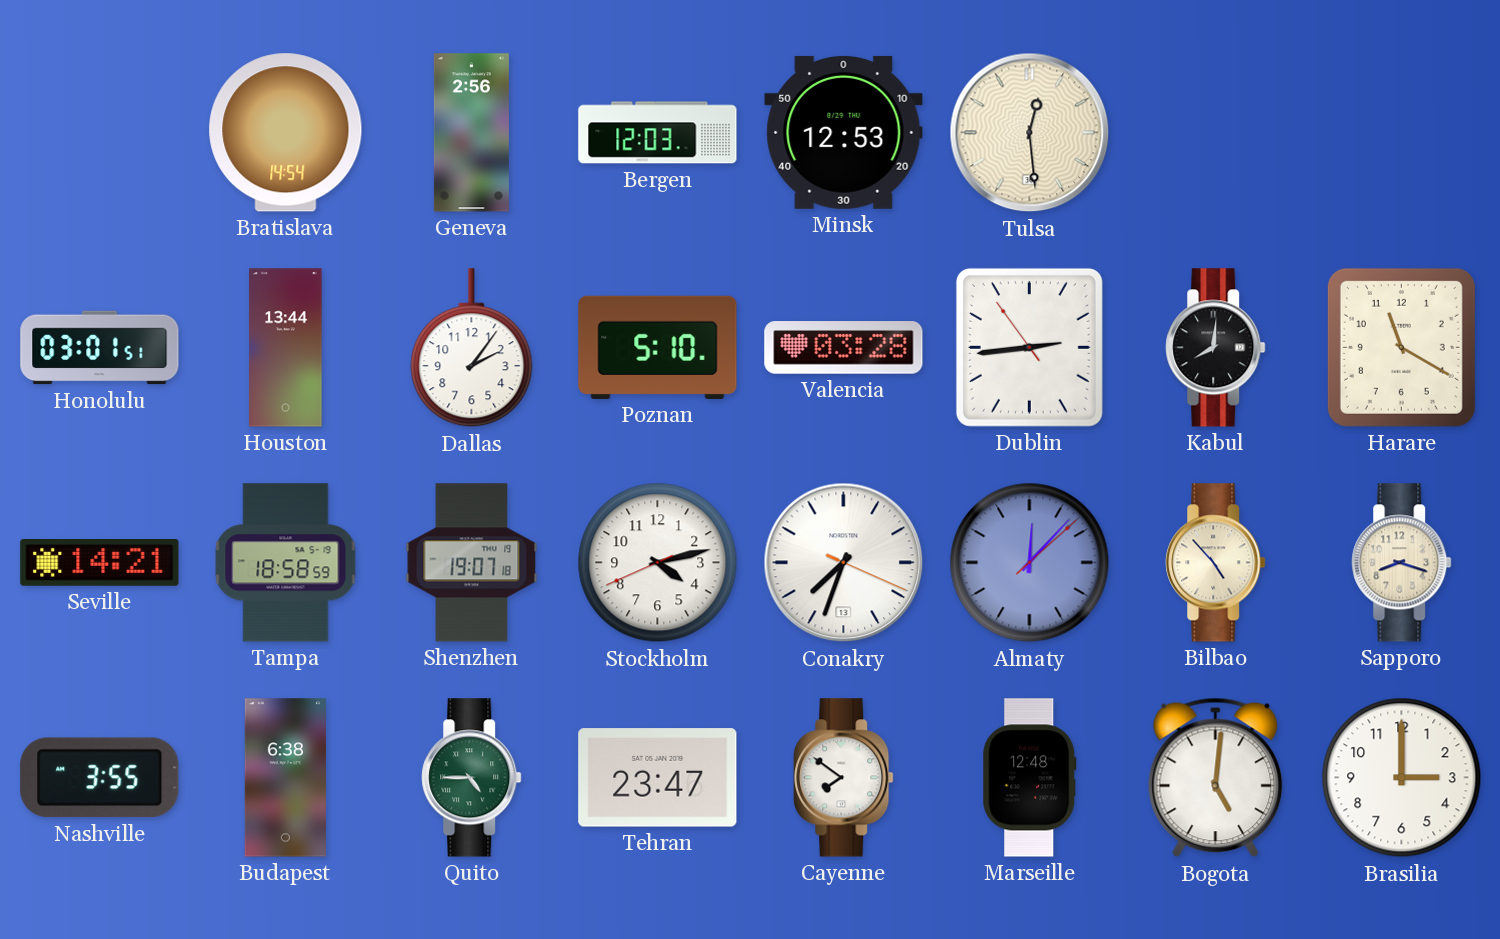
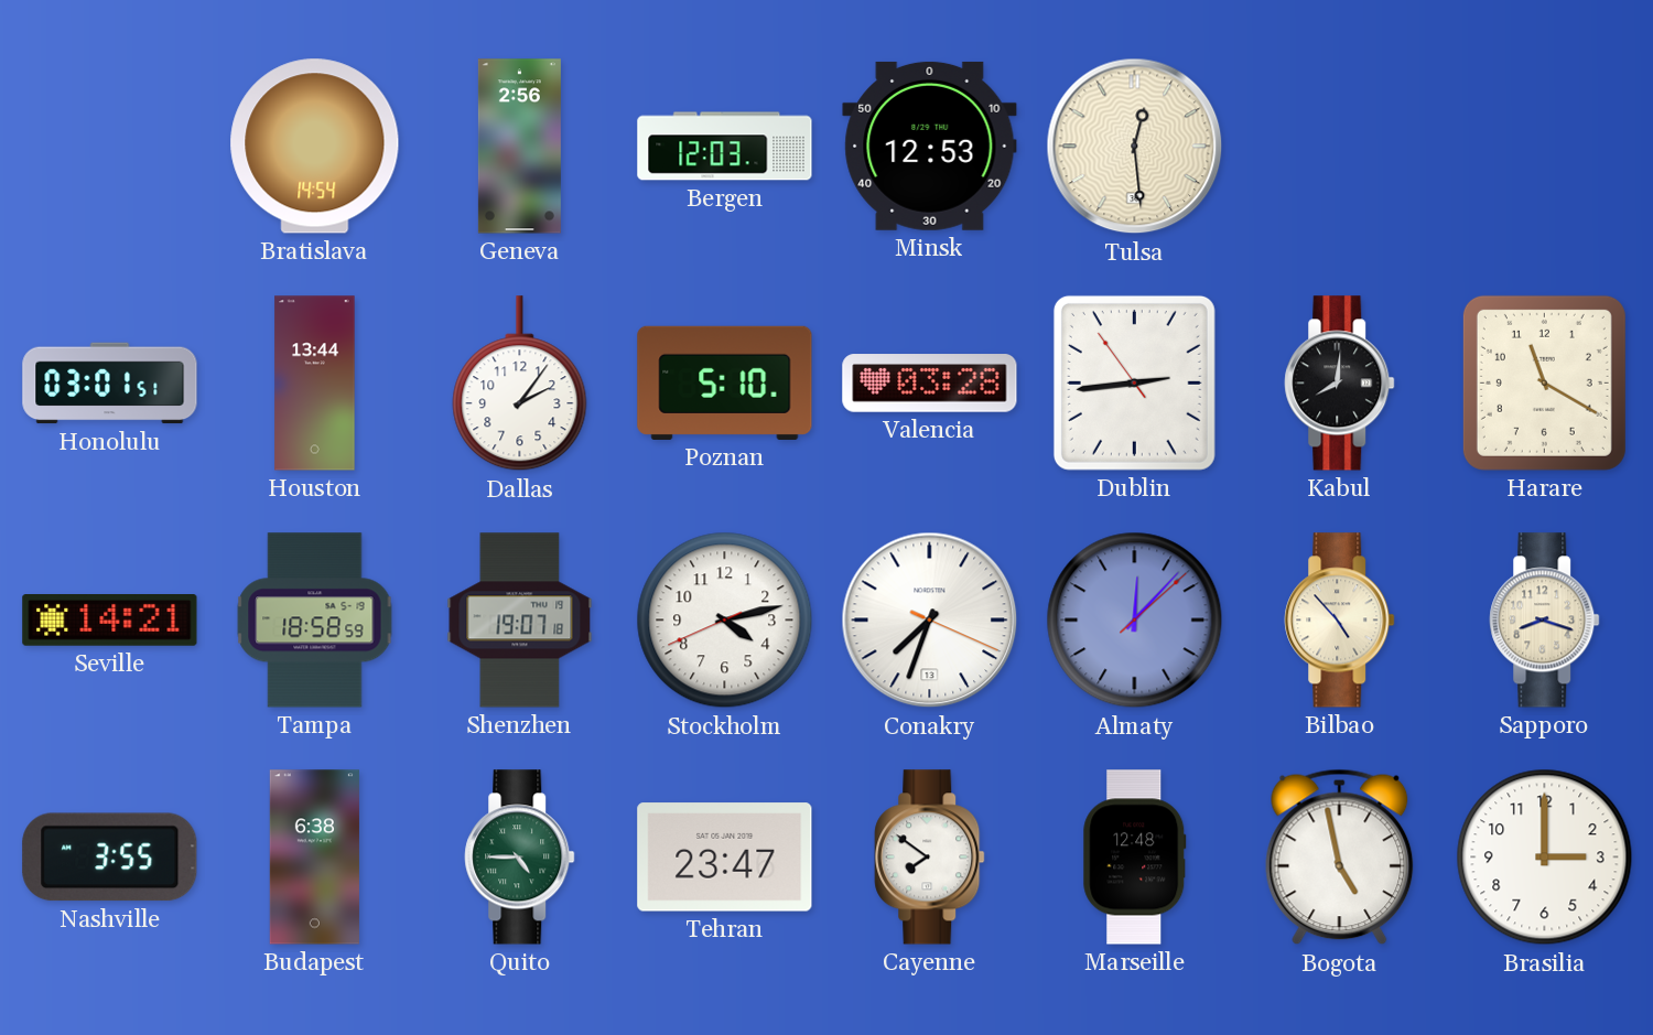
Bogota: 5:01 -> 4:58
